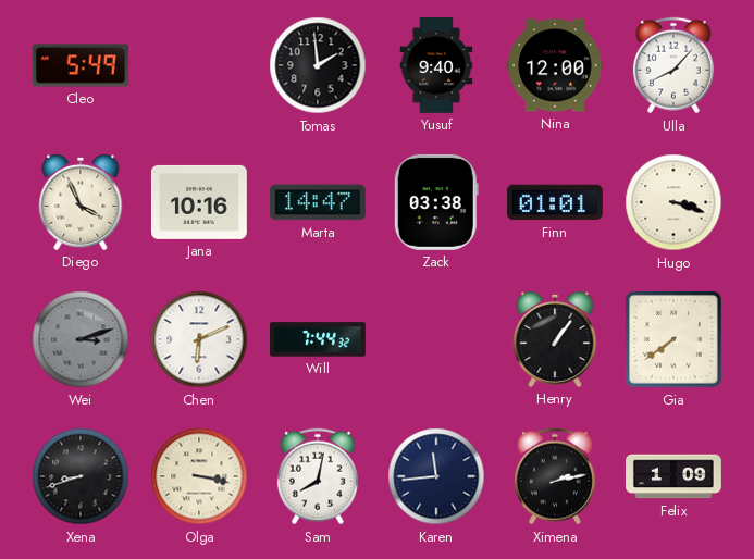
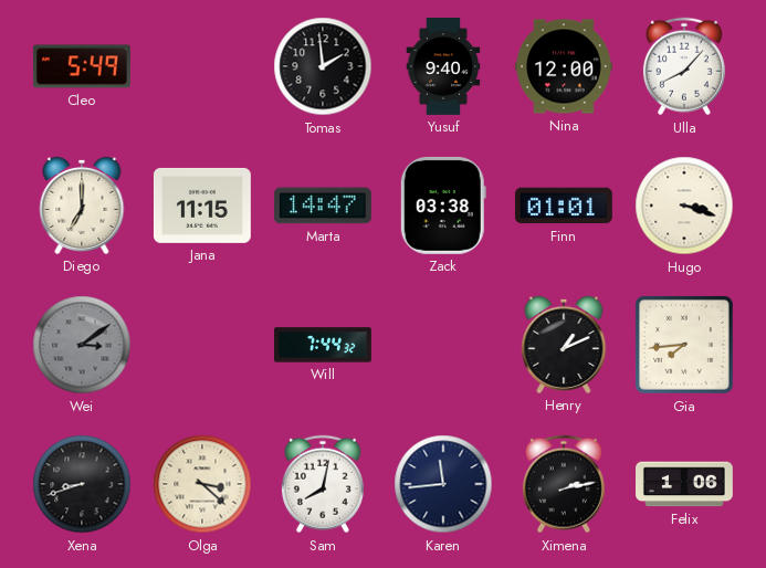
Diego: 3:56 -> 7:00
Jana: 10:16 -> 11:15
Wei: 3:12 -> 3:09
Chen: 6:11 -> none
Henry: 1:06 -> 1:11
Gia: 7:39 -> 7:44
Olga: 3:17 -> 3:22
Felix: 1:09 -> 1:06
